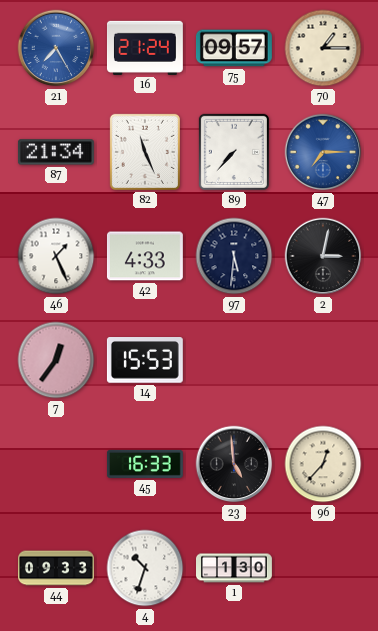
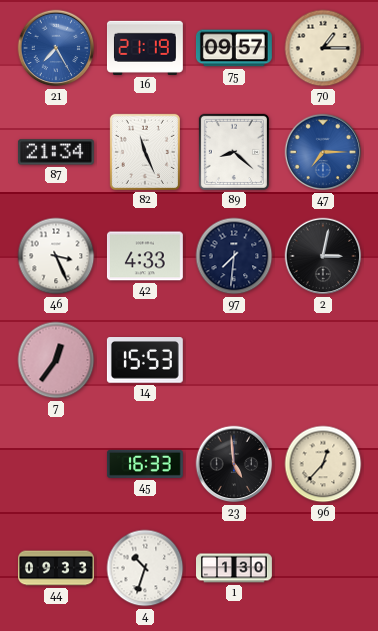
16: 21:24 -> 21:19
89: 7:37 -> 8:22
46: 1:26 -> 3:26
97: 5:31 -> 7:31
